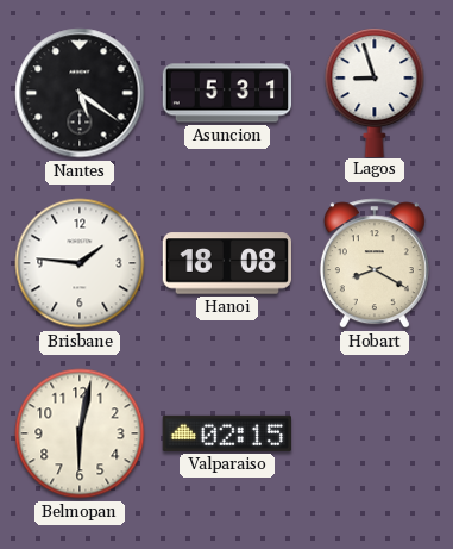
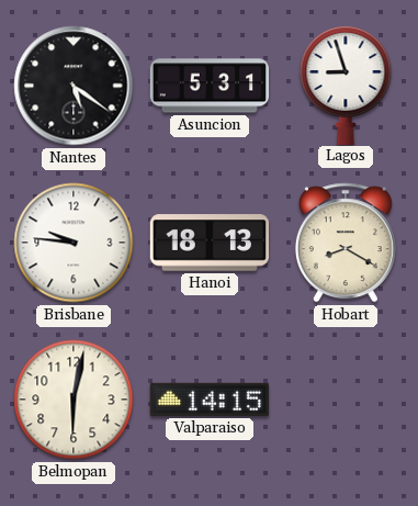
Brisbane: 1:46 -> 9:46
Hanoi: 18:08 -> 18:13
Valparaiso: 02:15 -> 14:15
